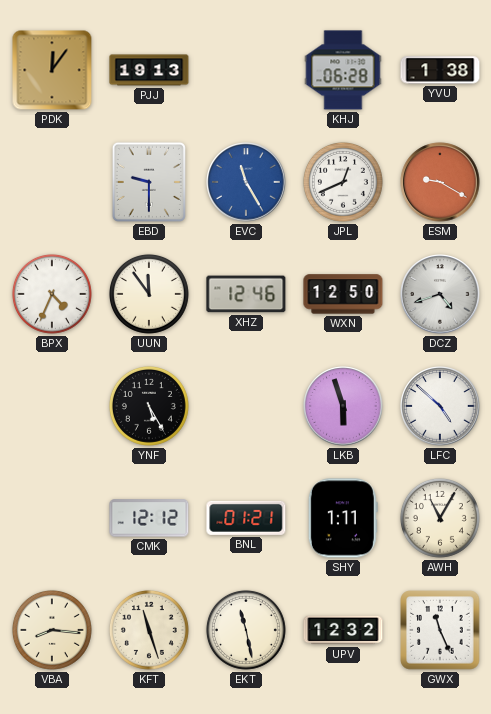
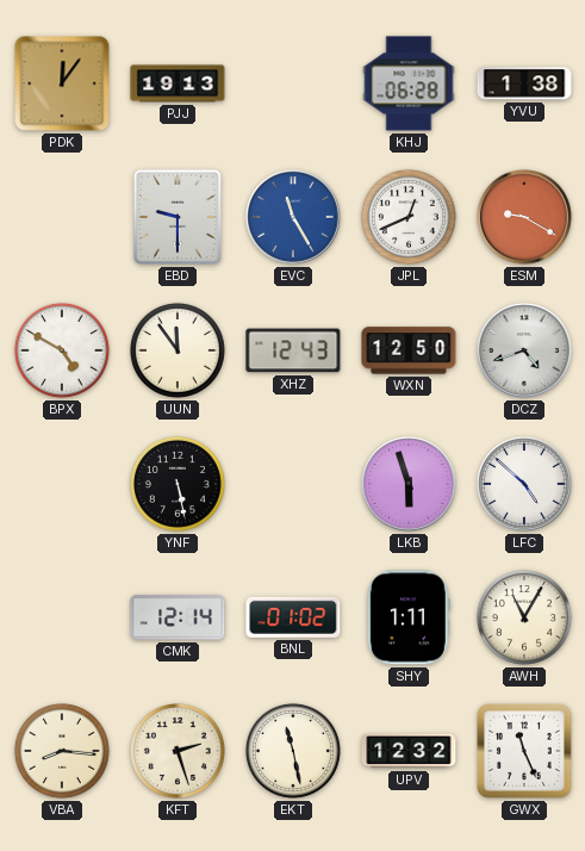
BPX: 4:34 -> 4:50
XHZ: 12:46 -> 12:43
YNF: 5:25 -> 5:28
CMK: 12:12 -> 12:14
BNL: 01:21 -> 01:02
KFT: 11:27 -> 2:27
